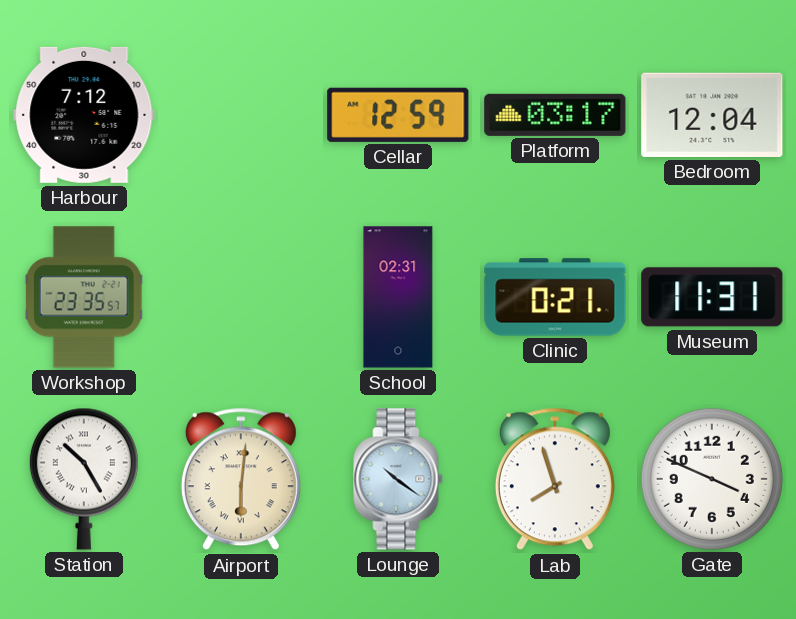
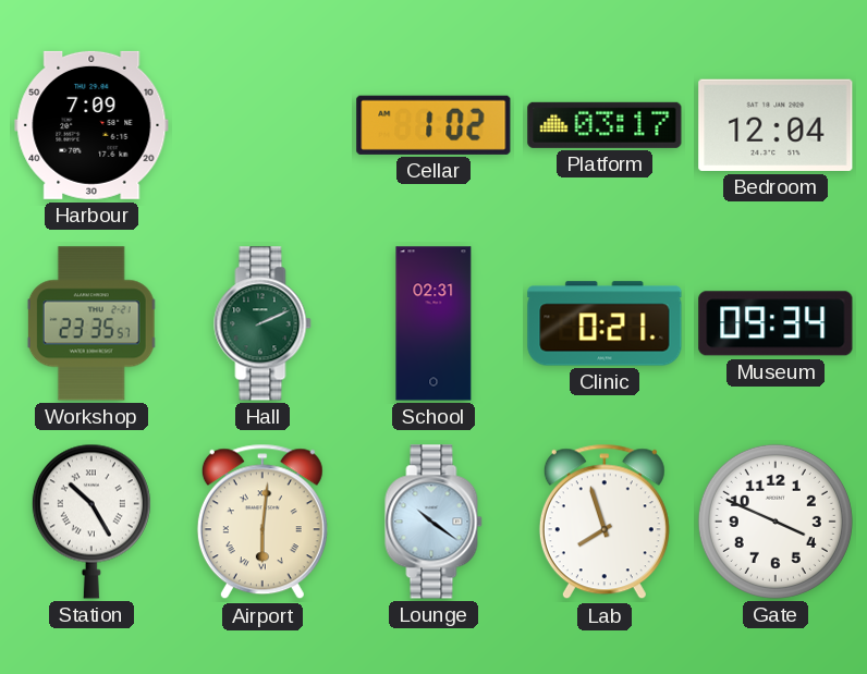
Harbour: 7:12 -> 7:09
Cellar: 12:59 -> 1:02
Hall: none -> 2:11
Museum: 11:31 -> 09:34
